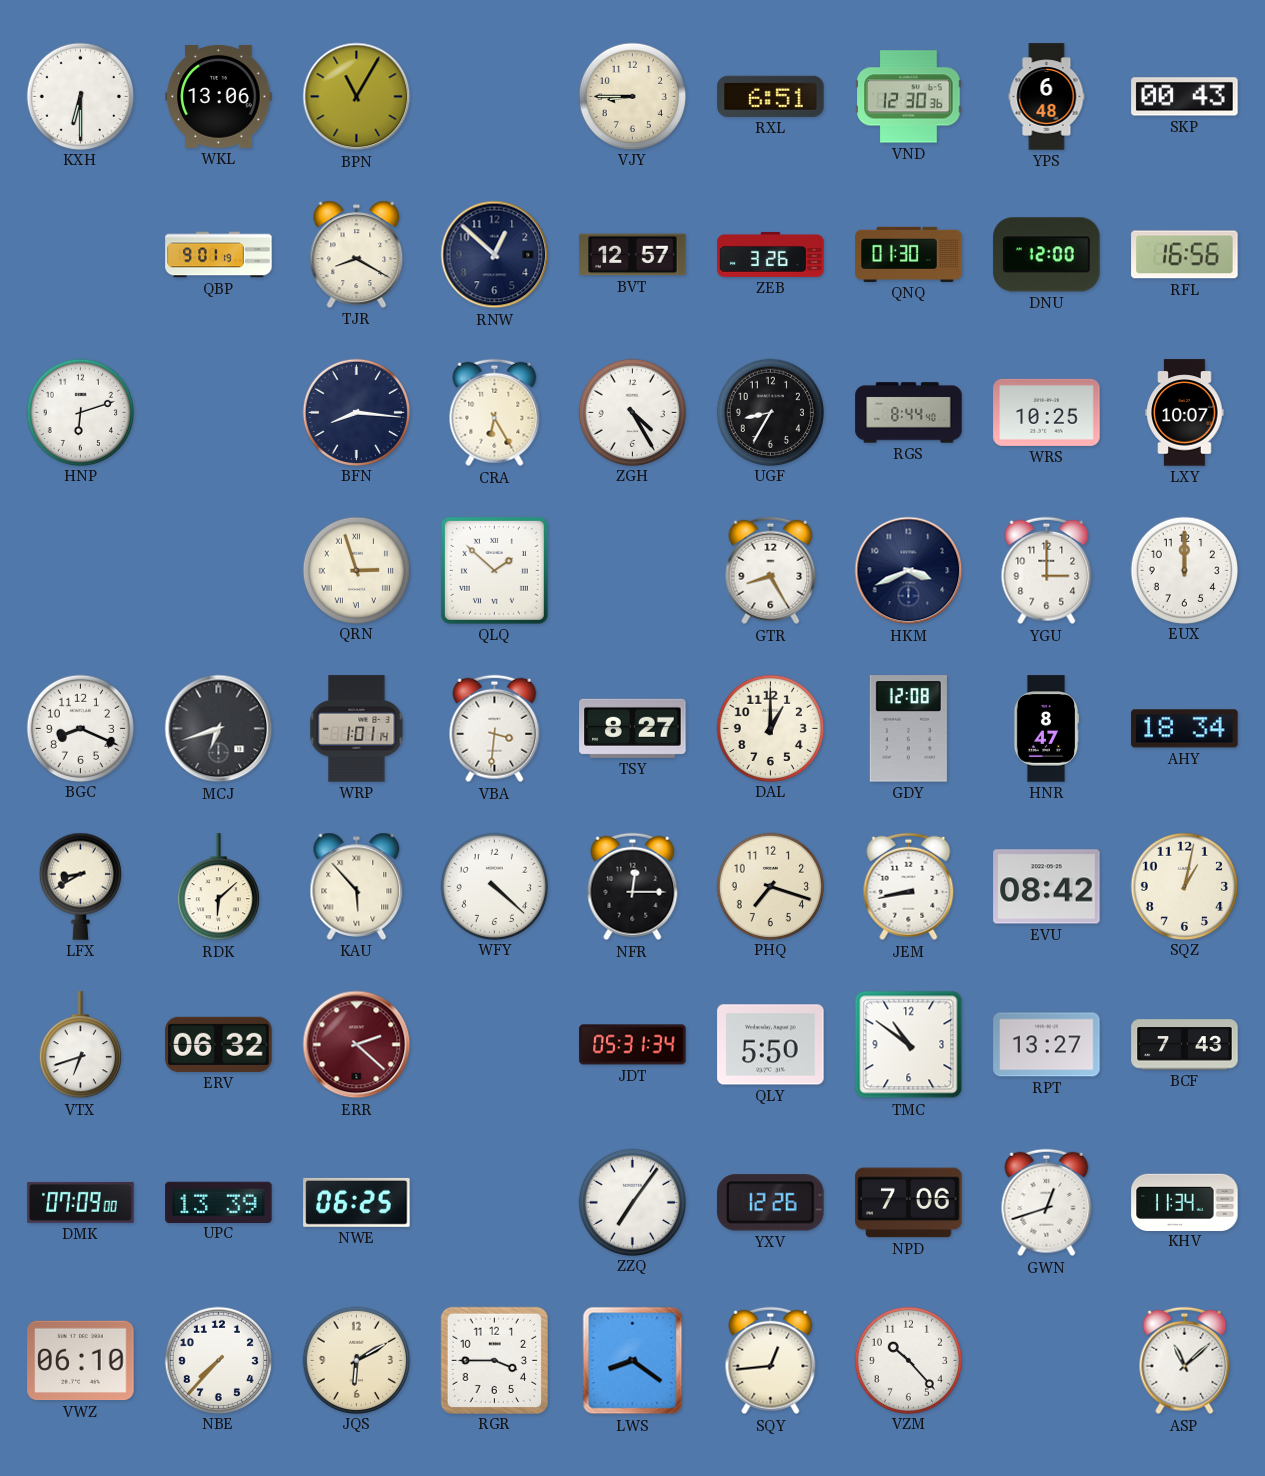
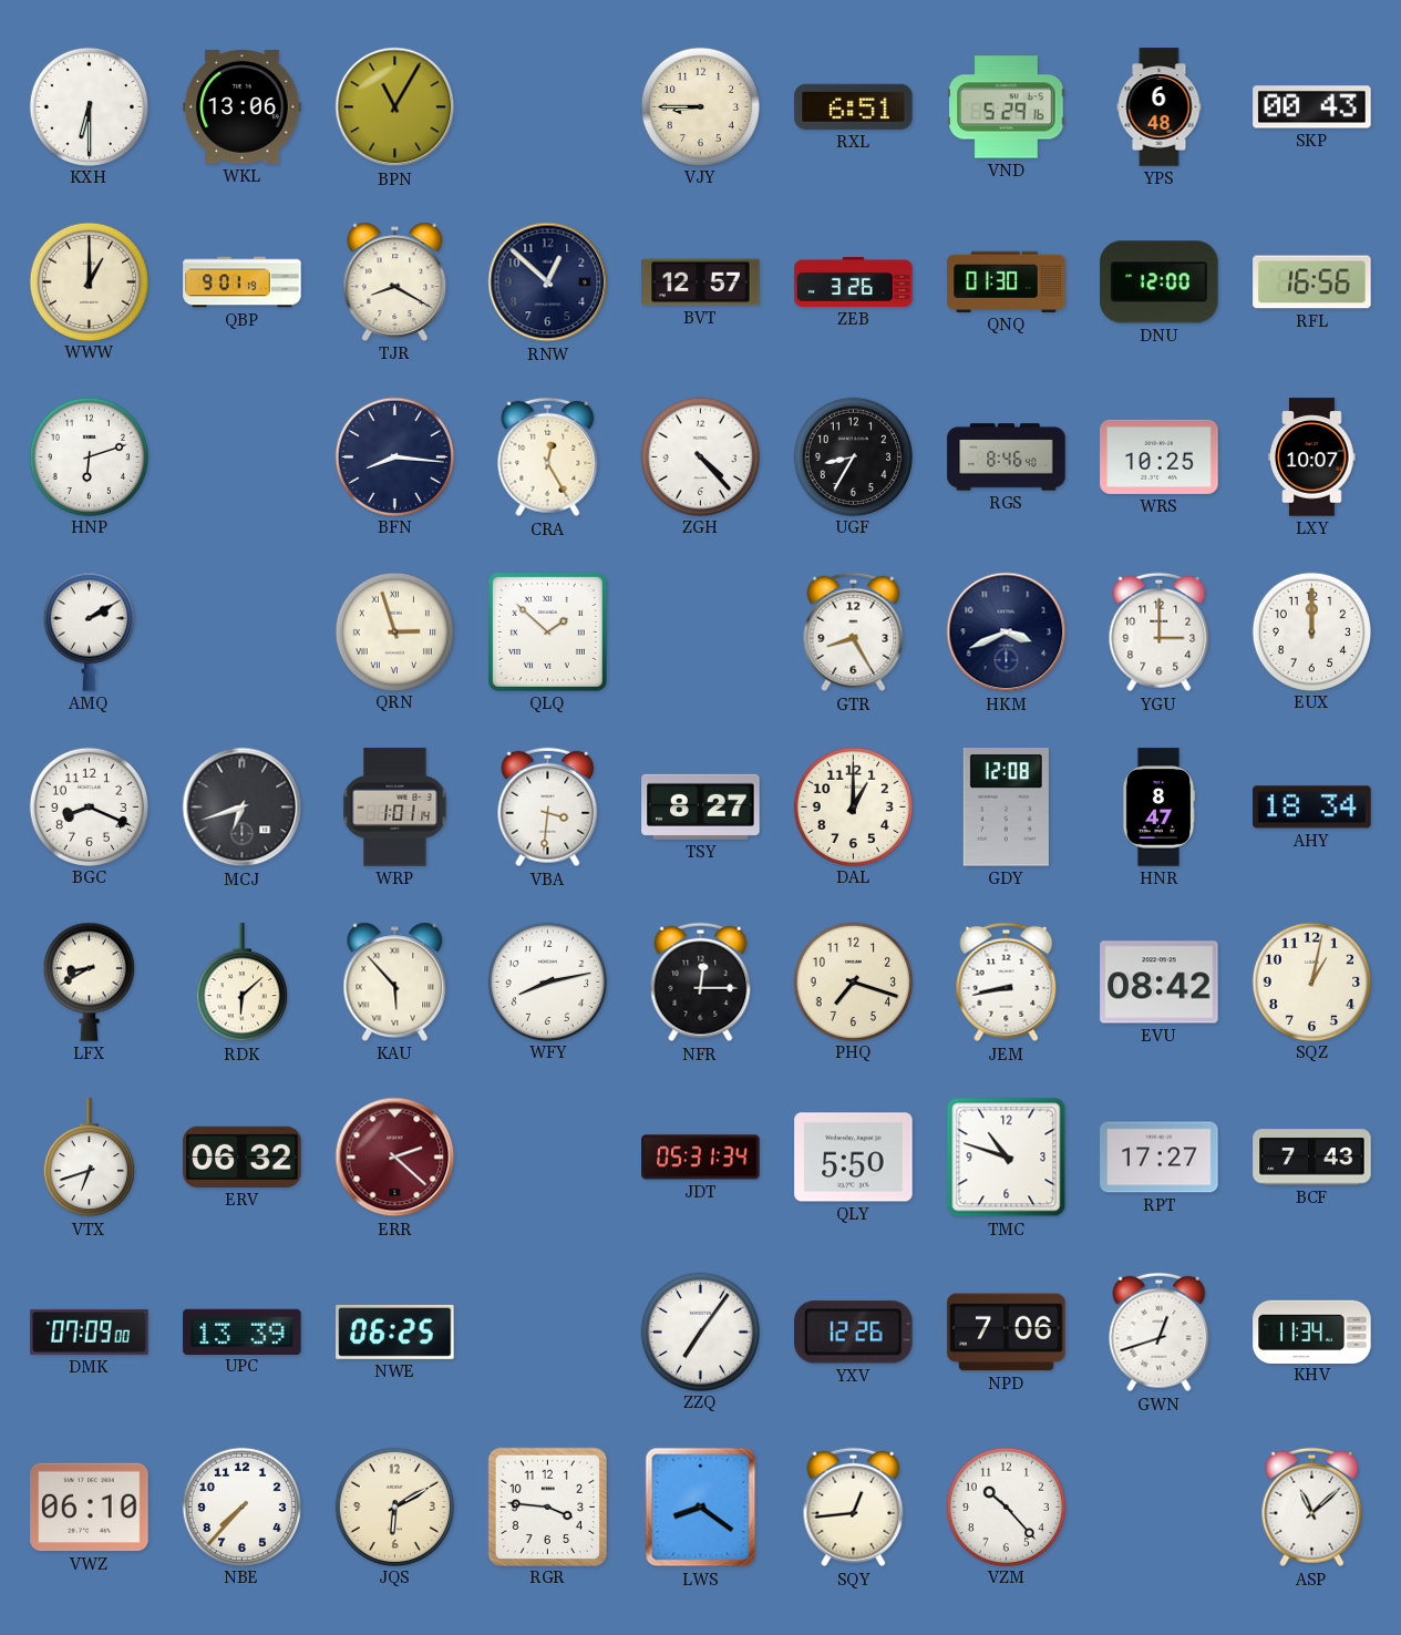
VND: 12:30 -> 5:29
WWW: none -> 1:00
CRA: 6:25 -> 12:25
ZGH: 4:25 -> 4:23
RGS: 8:44 -> 8:46
AMQ: none -> 2:10
WFY: 4:22 -> 8:13
TMC: 10:51 -> 10:48
RPT: 13:27 -> 17:27
RGR: 3:45 -> 3:46
